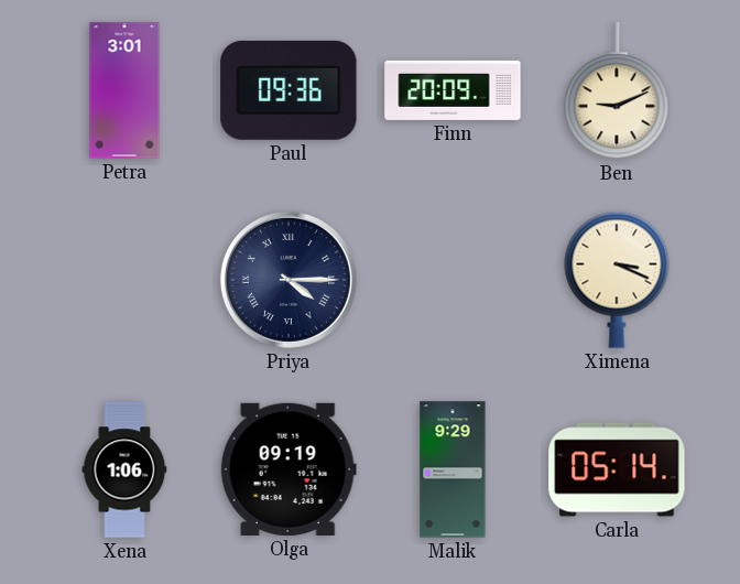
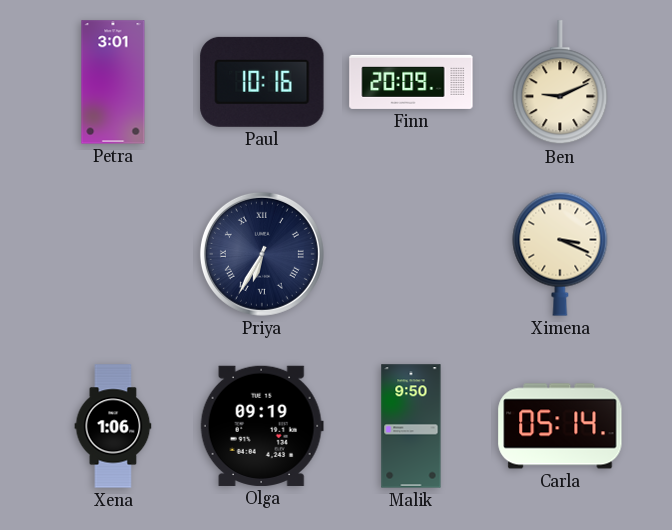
Paul: 09:36 -> 10:16
Priya: 4:15 -> 6:35
Malik: 9:29 -> 9:50
